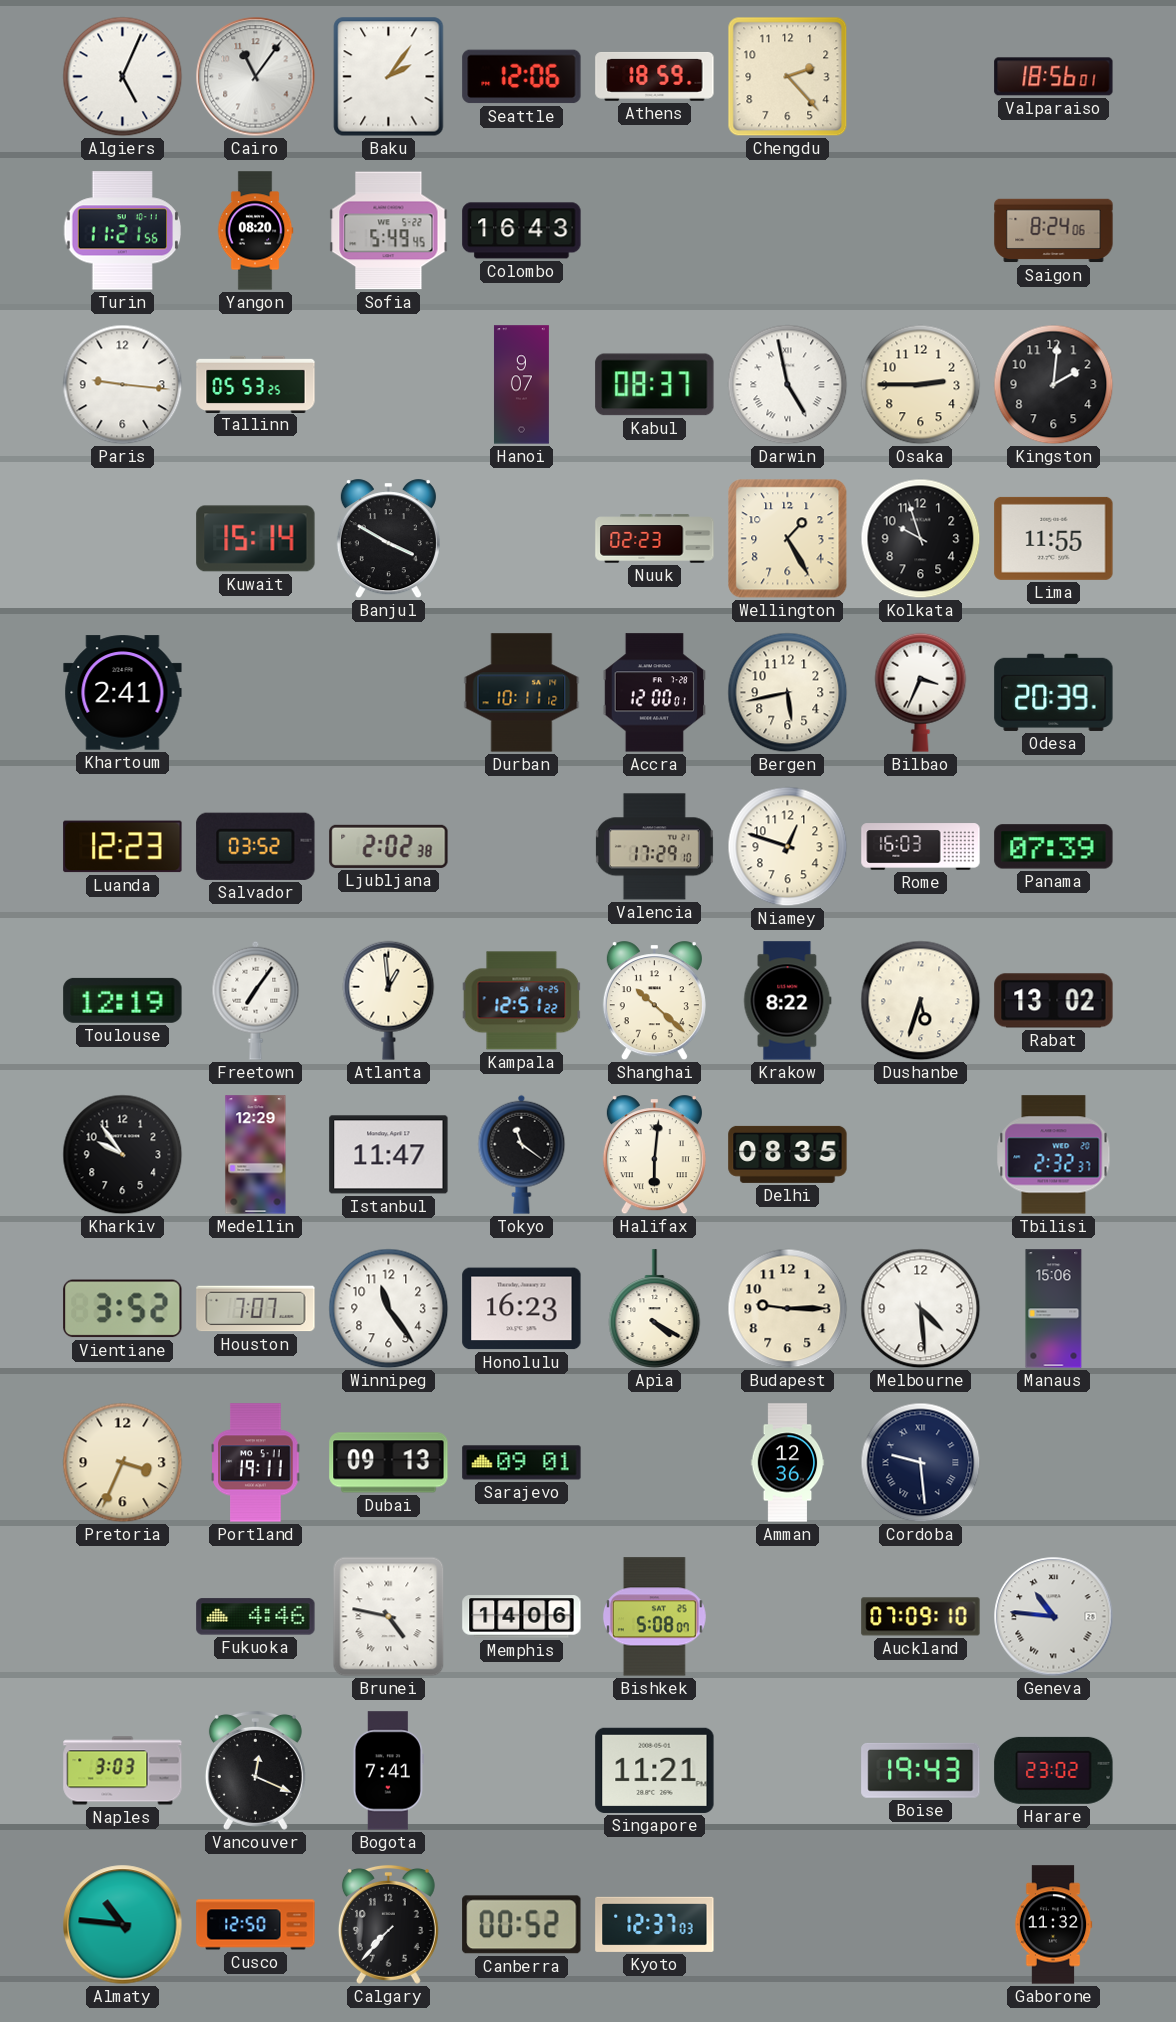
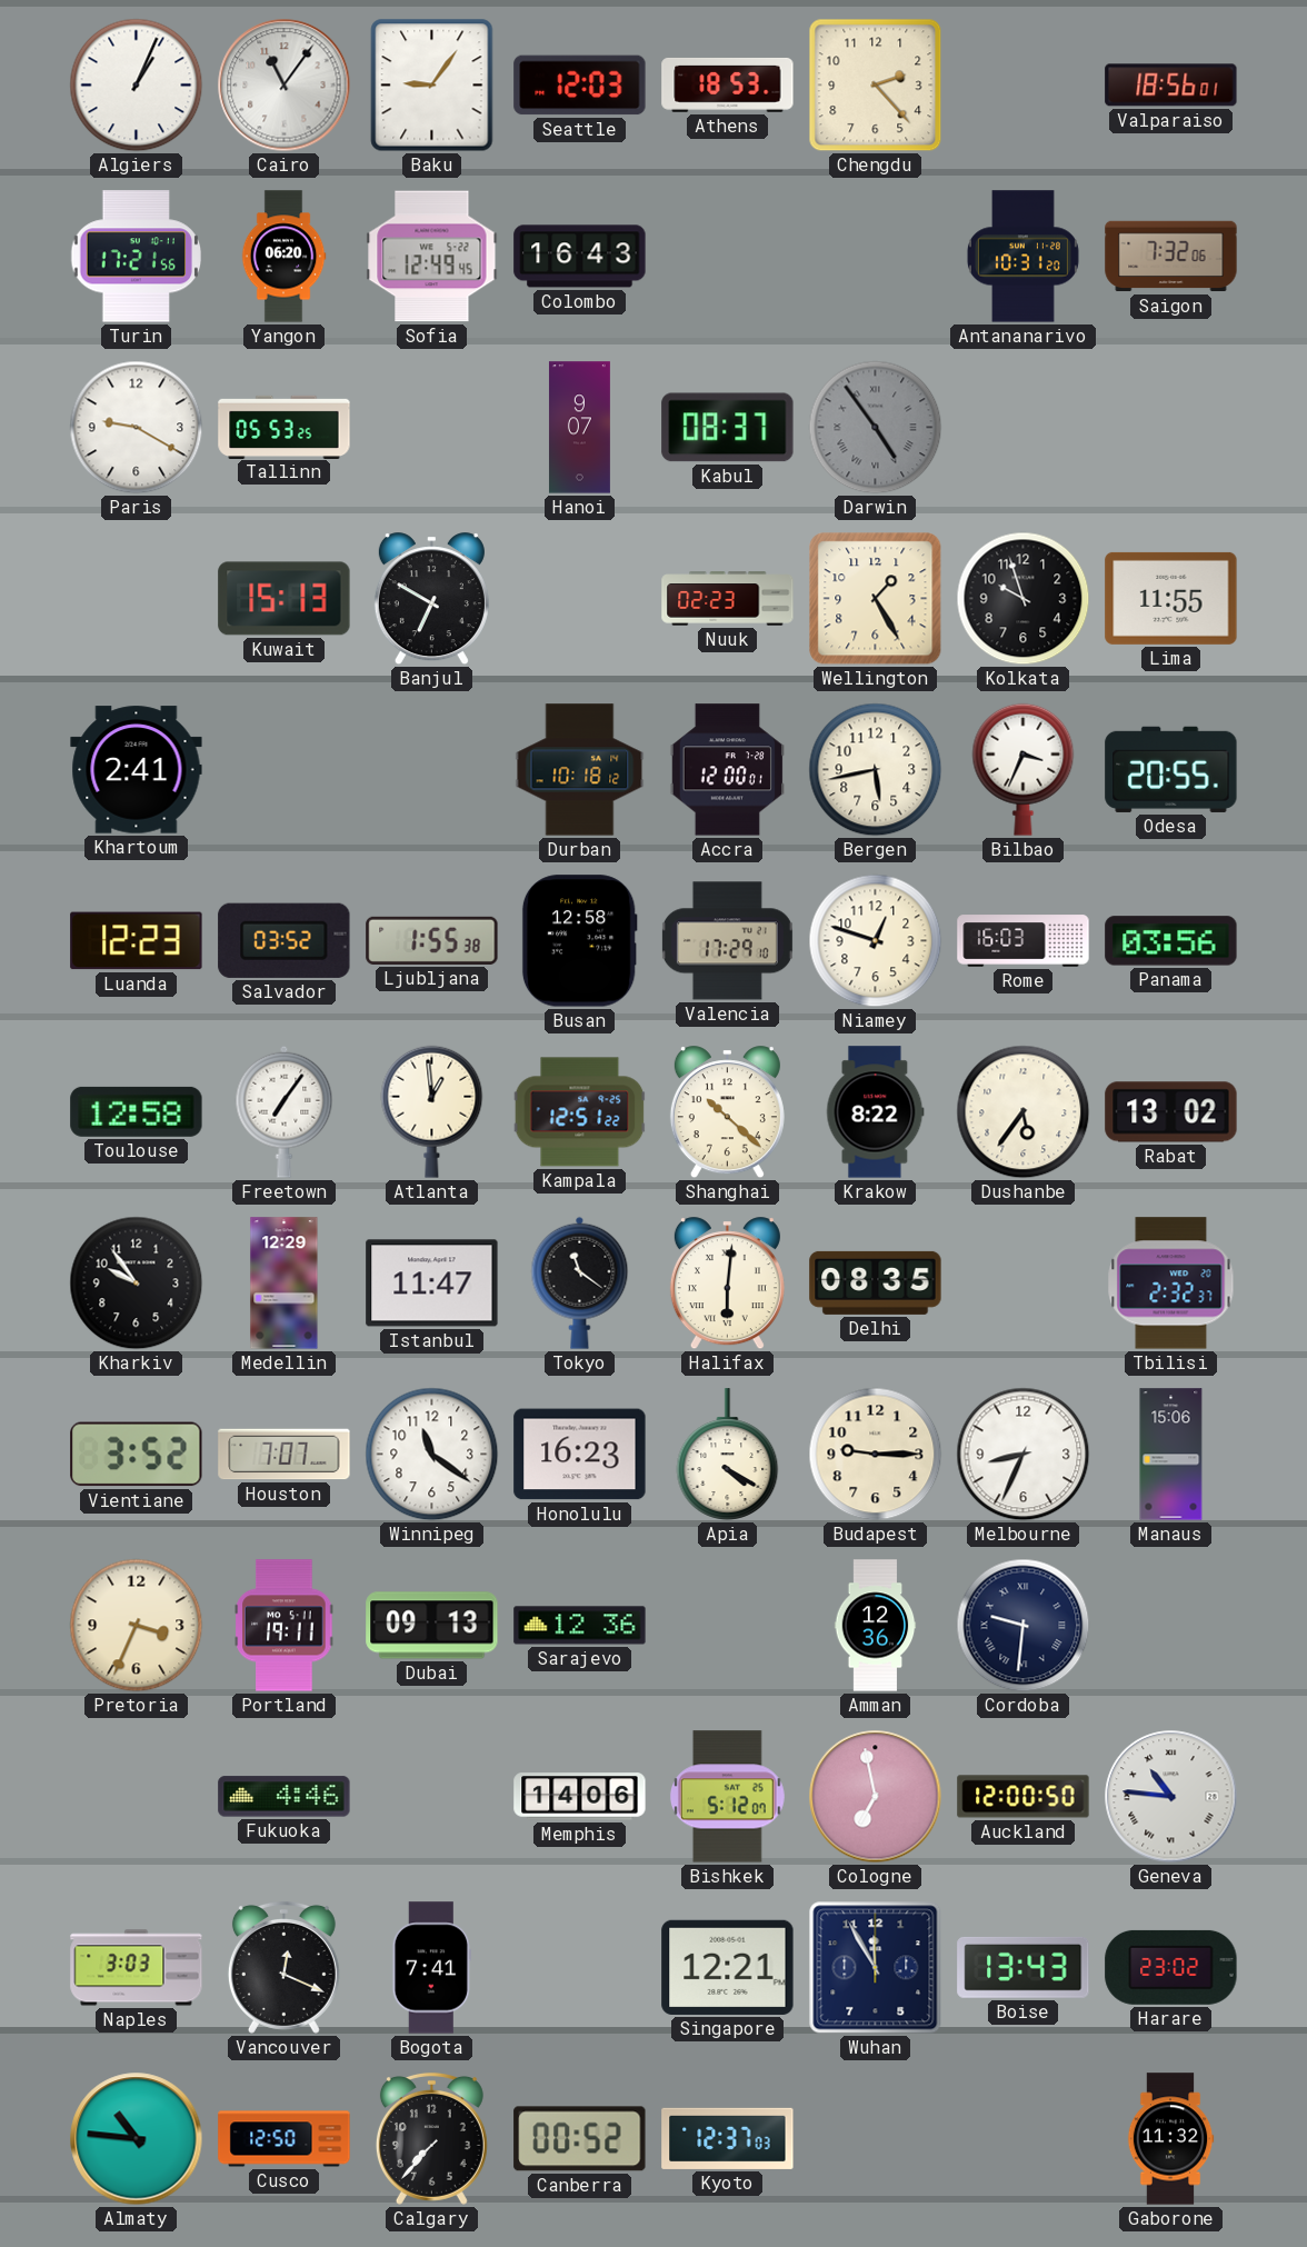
Algiers: 5:04 -> 1:04
Baku: 2:06 -> 9:06
Seattle: 12:06 -> 12:03
Athens: 18:59 -> 18:53
Turin: 11:21 -> 17:21
Yangon: 08:20 -> 06:20
Sofia: 5:49 -> 12:49
Antananarivo: none -> 10:31
Saigon: 8:24 -> 7:32
Paris: 9:16 -> 9:20
Darwin: 4:58 -> 4:54
Darwin dial: white -> grey
Osaka: 2:45 -> none
Kingston: 2:01 -> none
Kuwait: 15:14 -> 15:13
Banjul: 3:50 -> 6:50
Durban: 10:11 -> 10:18
Odesa: 20:39 -> 20:55
Ljubljana: 2:02 -> 1:55
Busan: none -> 12:58
Panama: 07:39 -> 03:56
Toulouse: 12:19 -> 12:58
Dushanbe: 5:33 -> 5:36
Winnipeg: 11:24 -> 11:21
Melbourne: 4:29 -> 8:34
Sarajevo: 09:01 -> 12:36
Cordoba: 9:29 -> 9:31
Brunei: 4:47 -> none
Bishkek: 5:08 -> 5:12
Cologne: none -> 6:58
Auckland: 07:09 -> 12:00
Singapore: 11:21 -> 12:21
Wuhan: none -> 11:55
Boise: 19:43 -> 13:43
